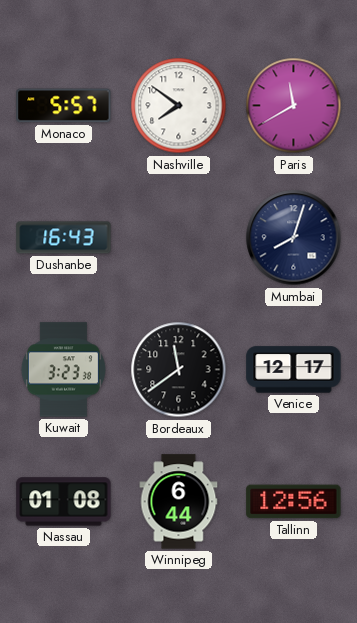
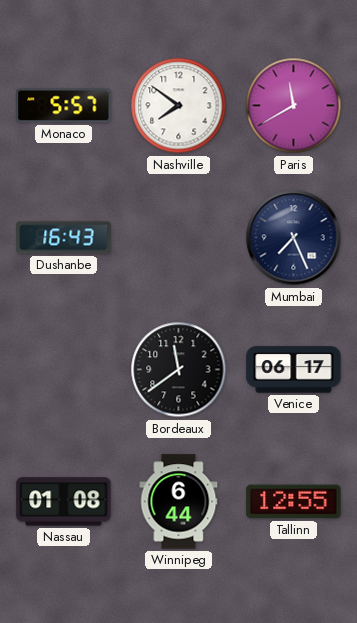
Mumbai: 8:03 -> 7:26
Kuwait: 3:23 -> none
Venice: 12:17 -> 06:17
Tallinn: 12:56 -> 12:55
